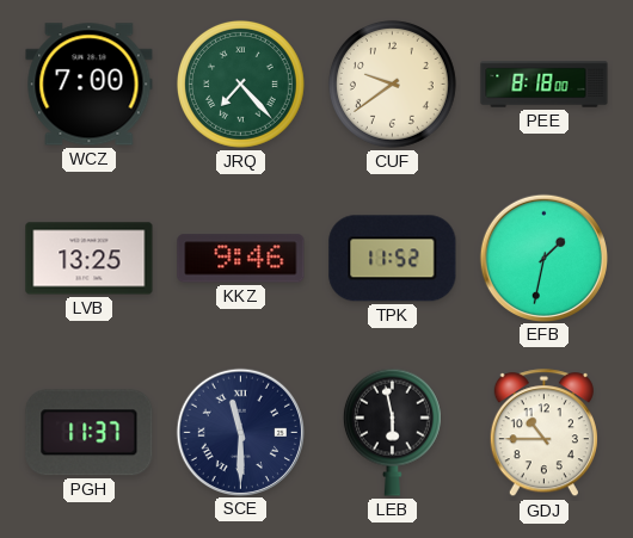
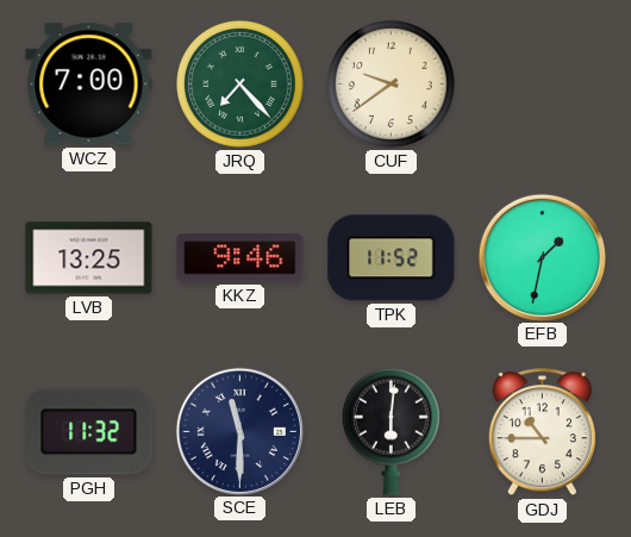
PEE: 8:18 -> none
PGH: 11:37 -> 11:32
LEB: 5:58 -> 6:01
